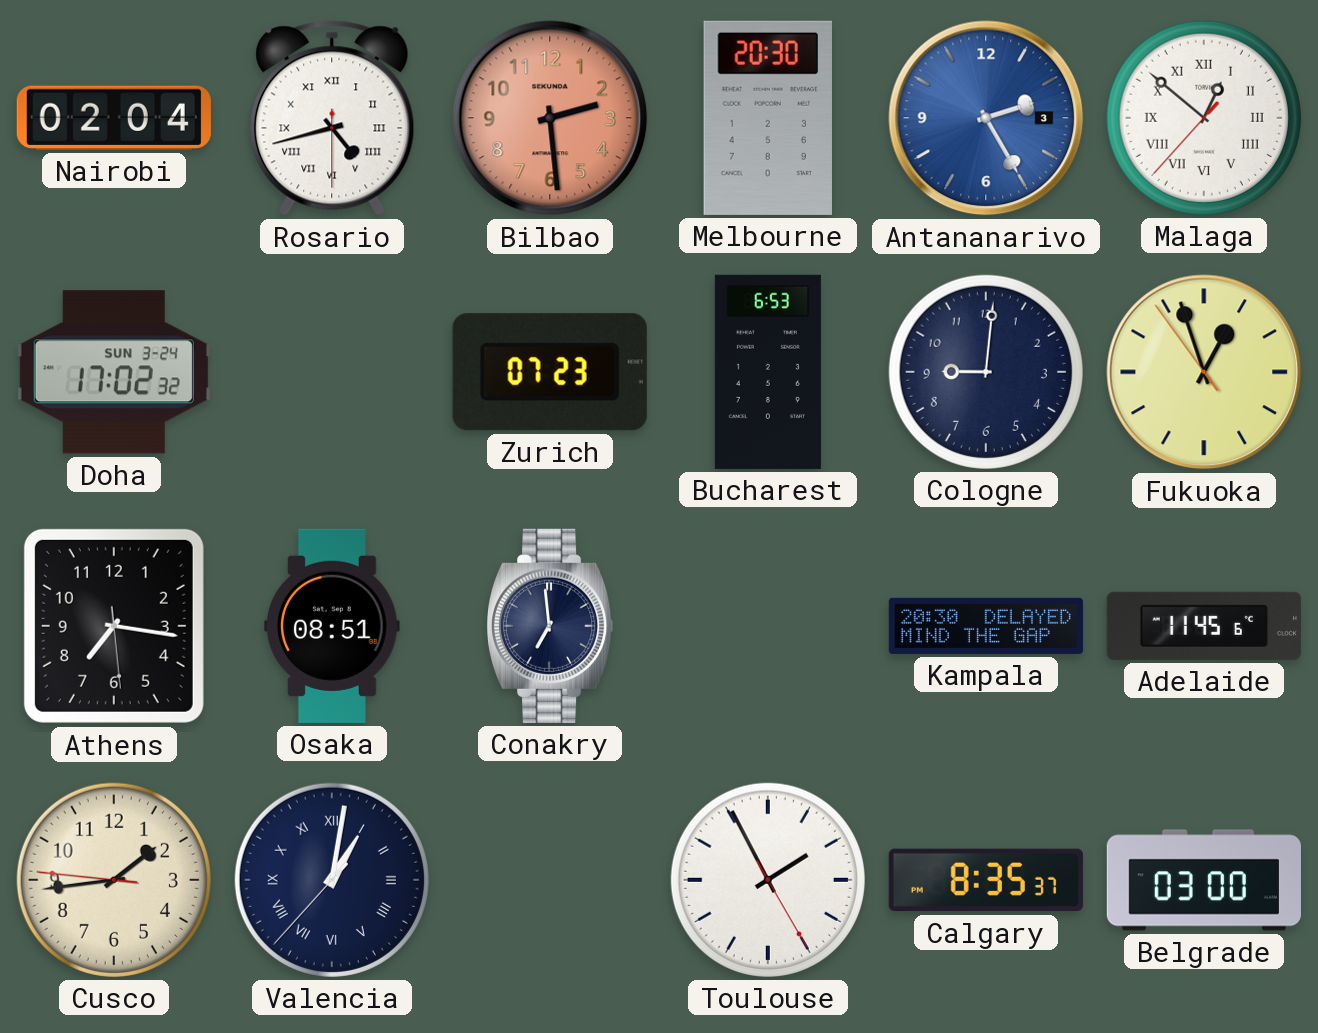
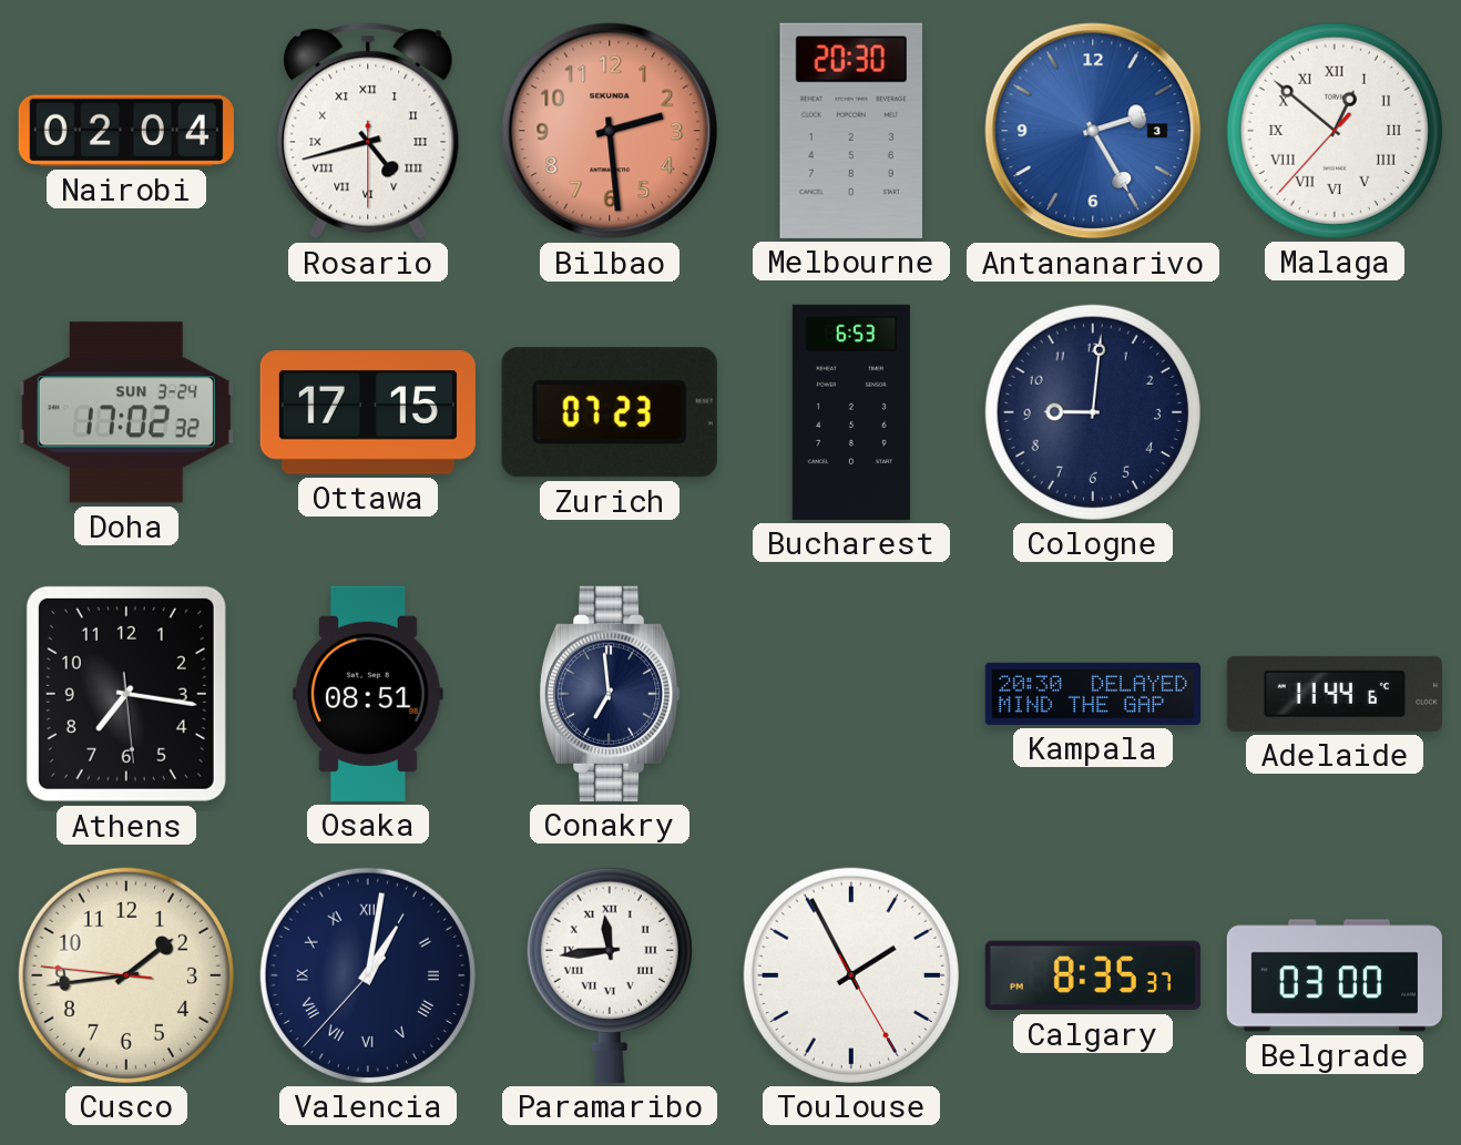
Ottawa: none -> 17:15
Fukuoka: 12:56 -> none
Adelaide: 11:45 -> 11:44
Paramaribo: none -> 11:44
